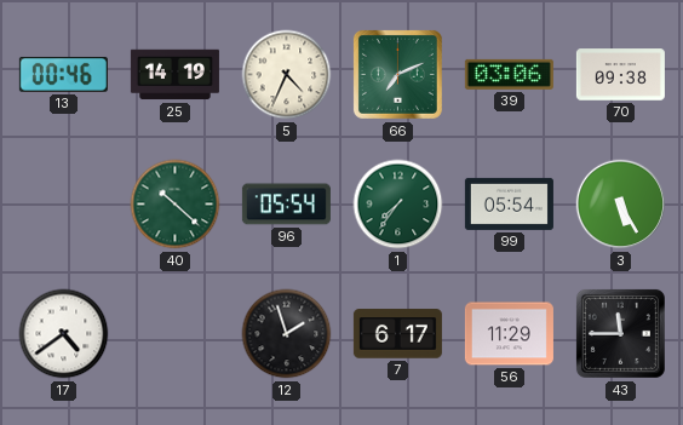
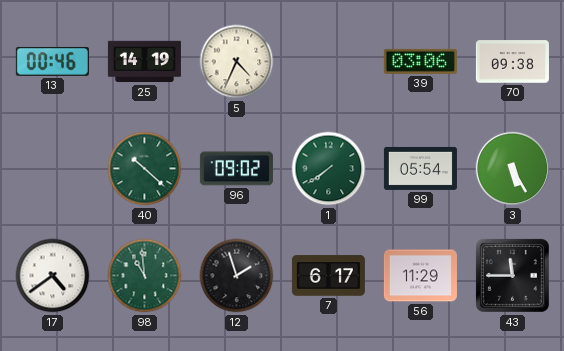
66: 7:11 -> none
96: 05:54 -> 09:02
1: 7:36 -> 7:39
98: none -> 10:59
